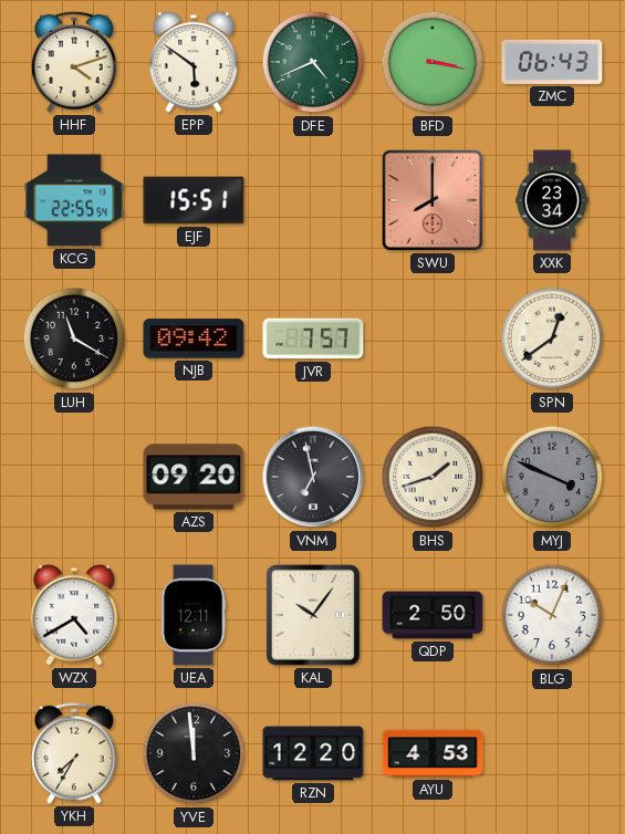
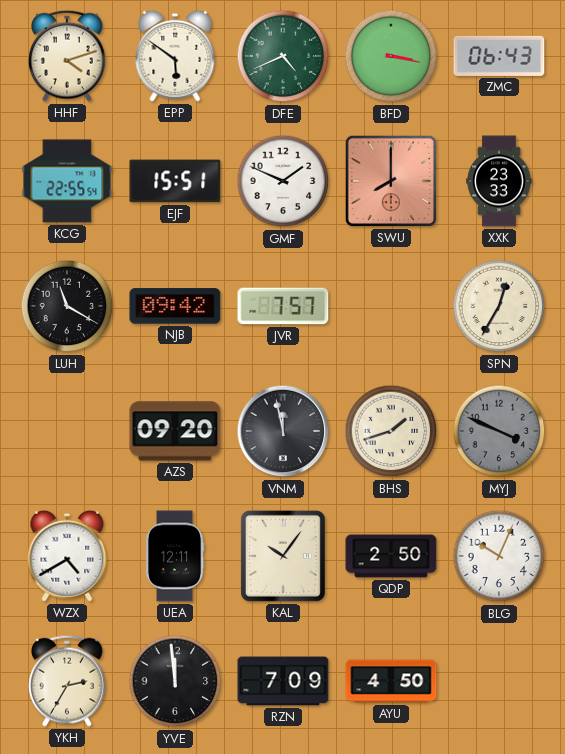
GMF: none -> 1:49
XXK: 23:34 -> 23:33
SPN: 12:39 -> 12:35
VNM: 6:58 -> 11:58
YKH: 7:35 -> 2:35
RZN: 12:20 -> 7:09
AYU: 4:53 -> 4:50
